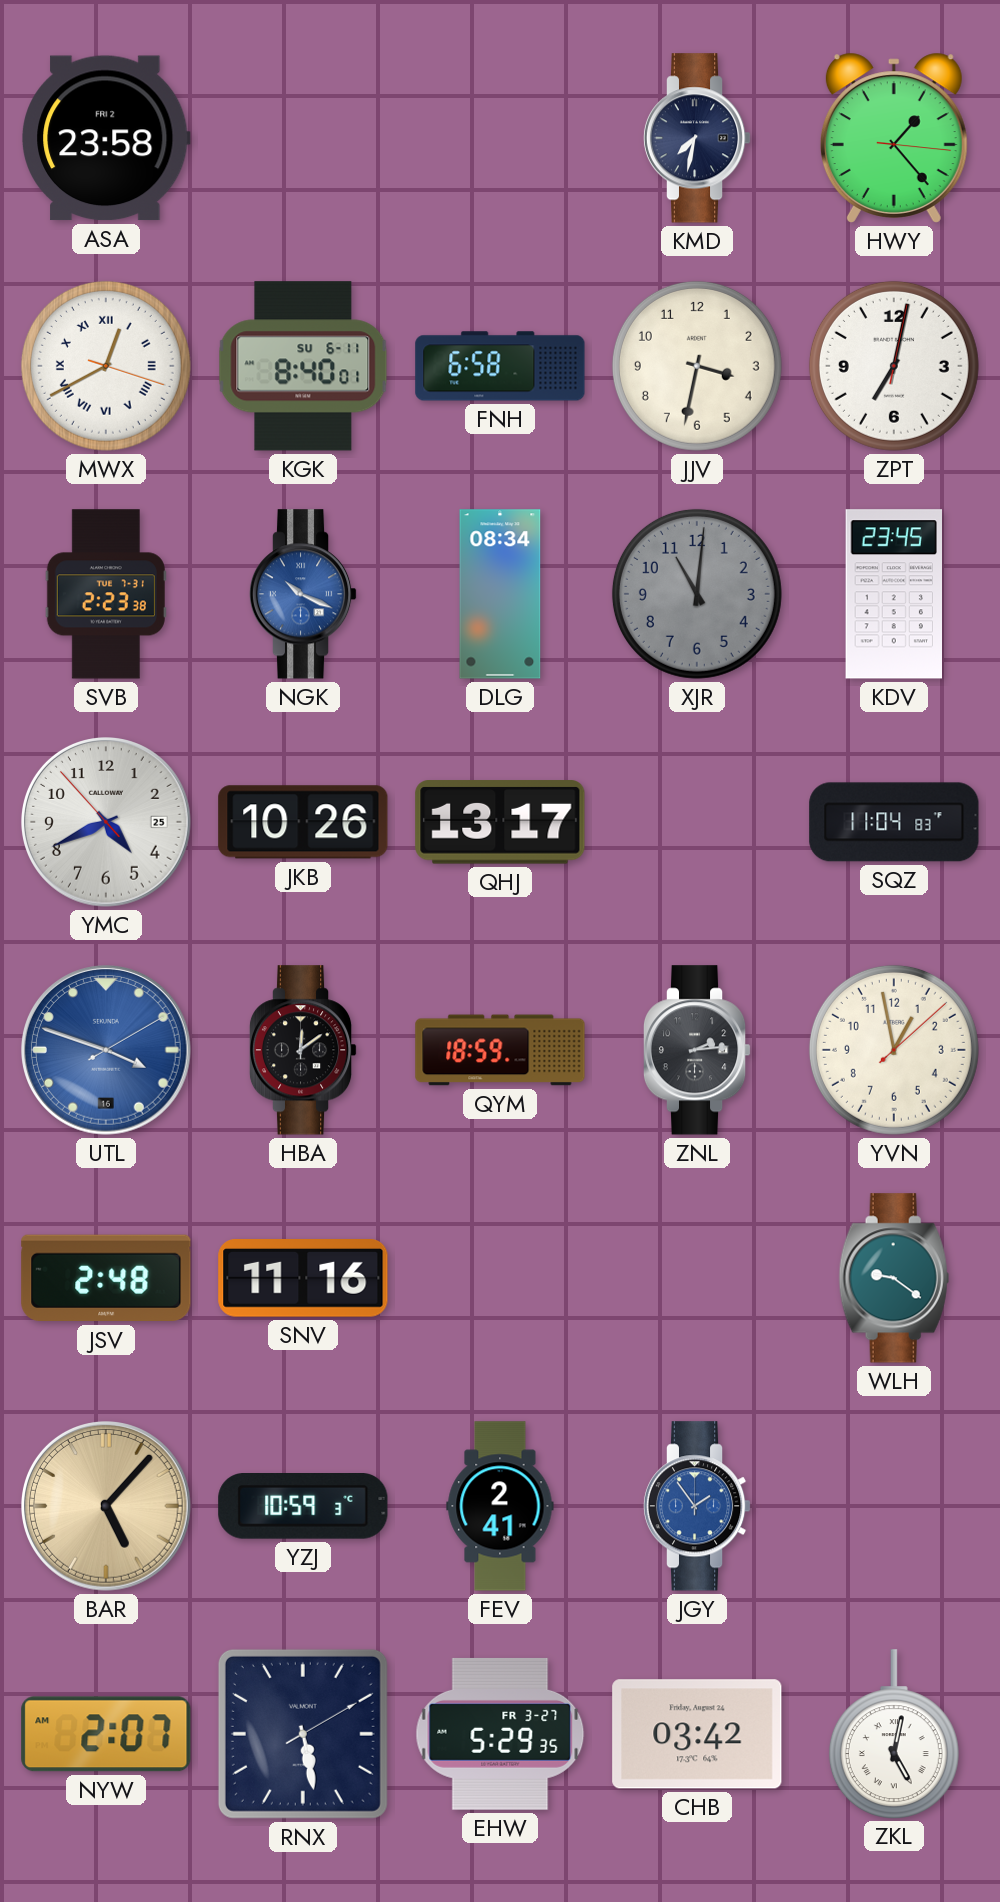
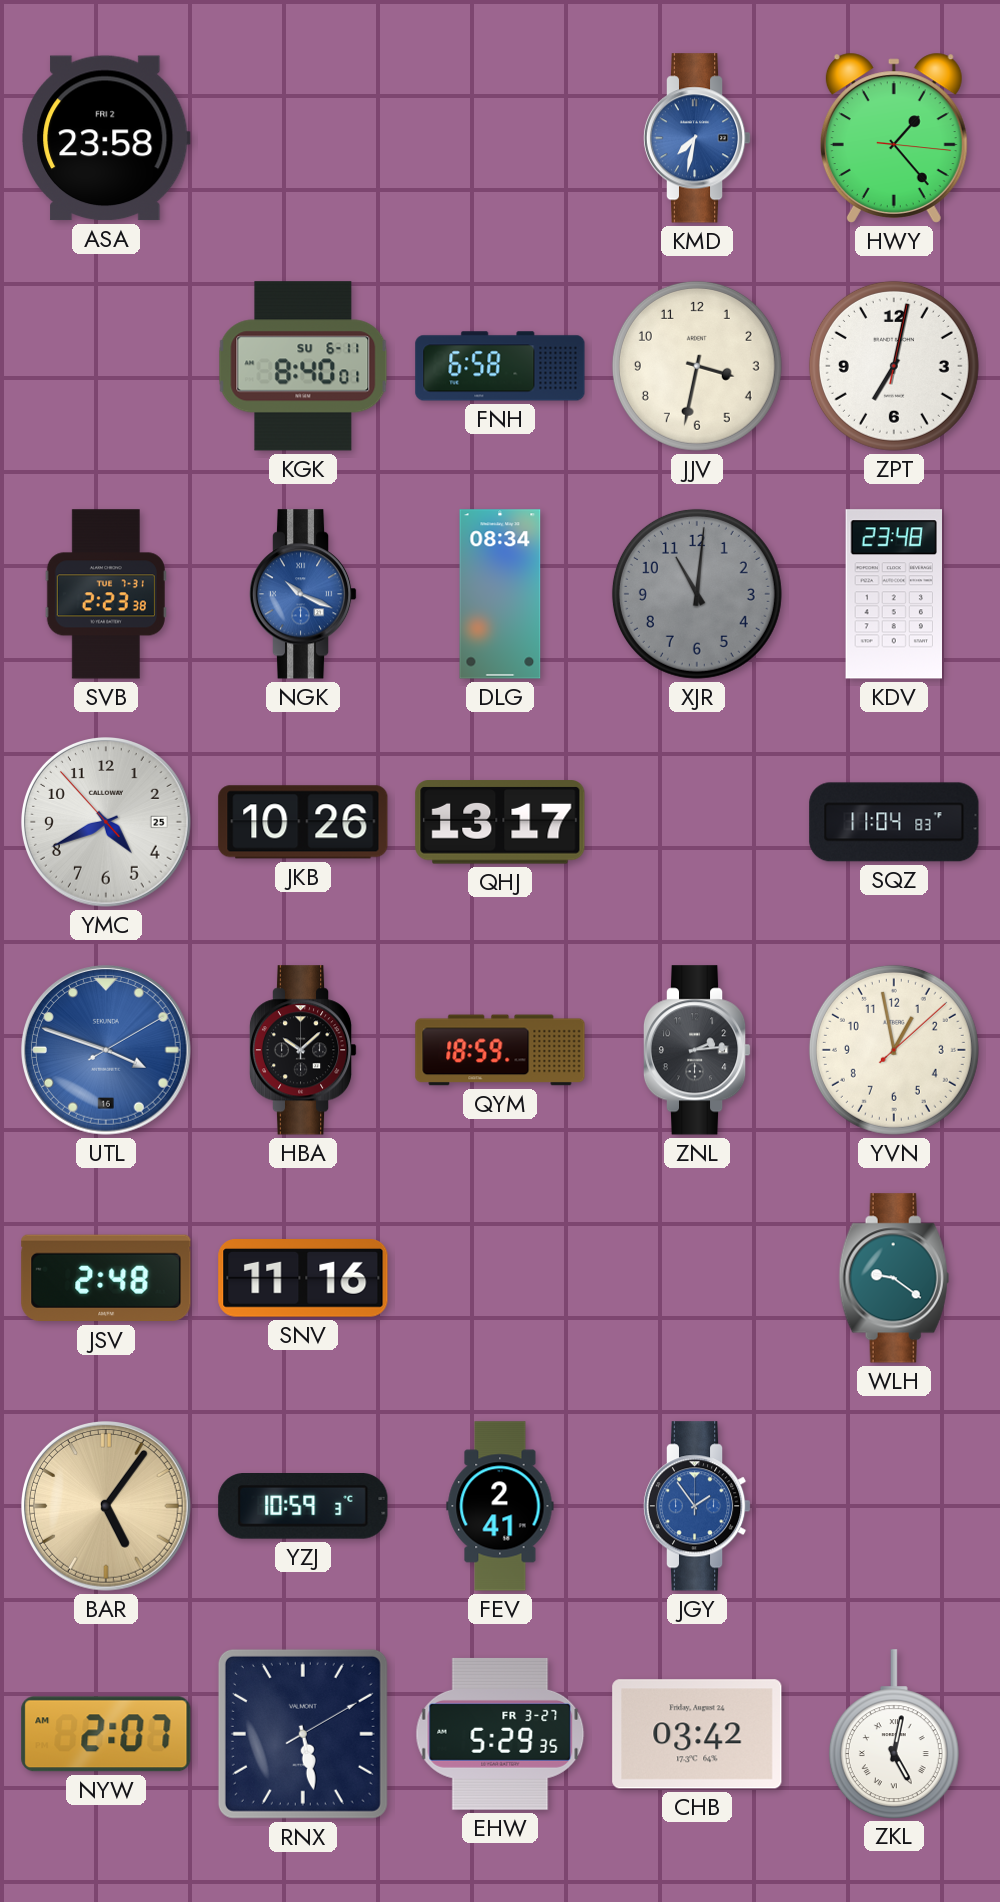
KMD dial: navy -> blue
MWX: 12:40 -> none
KDV: 23:45 -> 23:48
HBA: 12:09 -> 10:08
BAR: 5:07 -> 5:06
